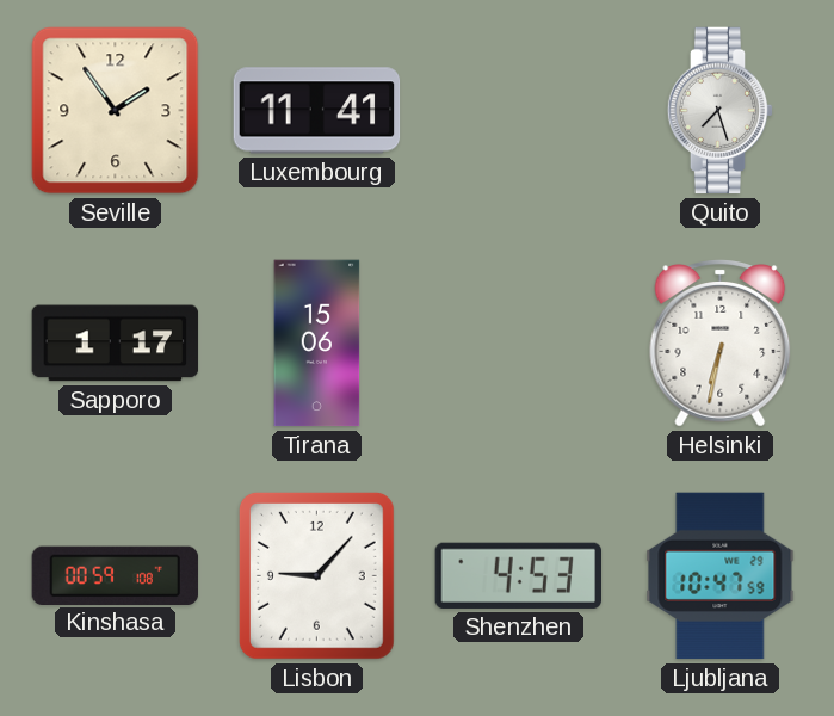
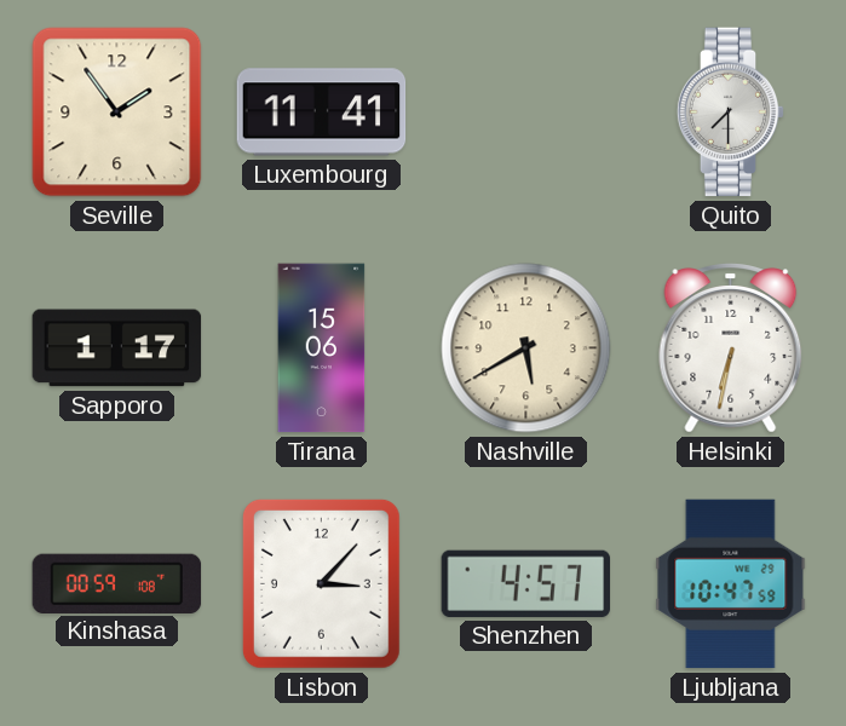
Quito: 7:27 -> 7:30
Nashville: none -> 5:40
Lisbon: 9:07 -> 3:07
Shenzhen: 4:53 -> 4:57
